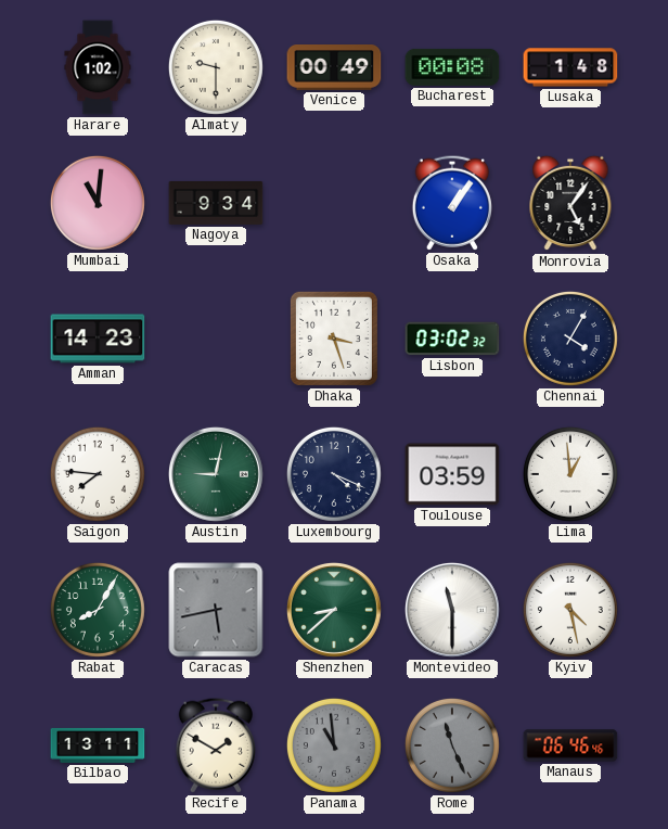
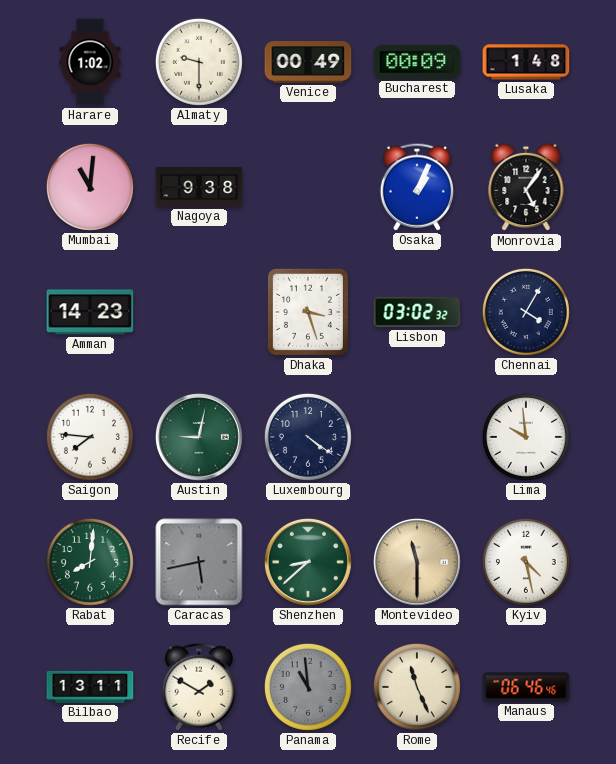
Bucharest: 00:08 -> 00:09
Nagoya: 9:34 -> 9:38
Osaka: 1:06 -> 1:04
Luxembourg: 4:19 -> 4:21
Toulouse: 03:59 -> none
Lima: 12:59 -> 9:59
Rabat: 8:05 -> 8:01
Montevideo dial: white -> champagne
Rome dial: grey -> cream
